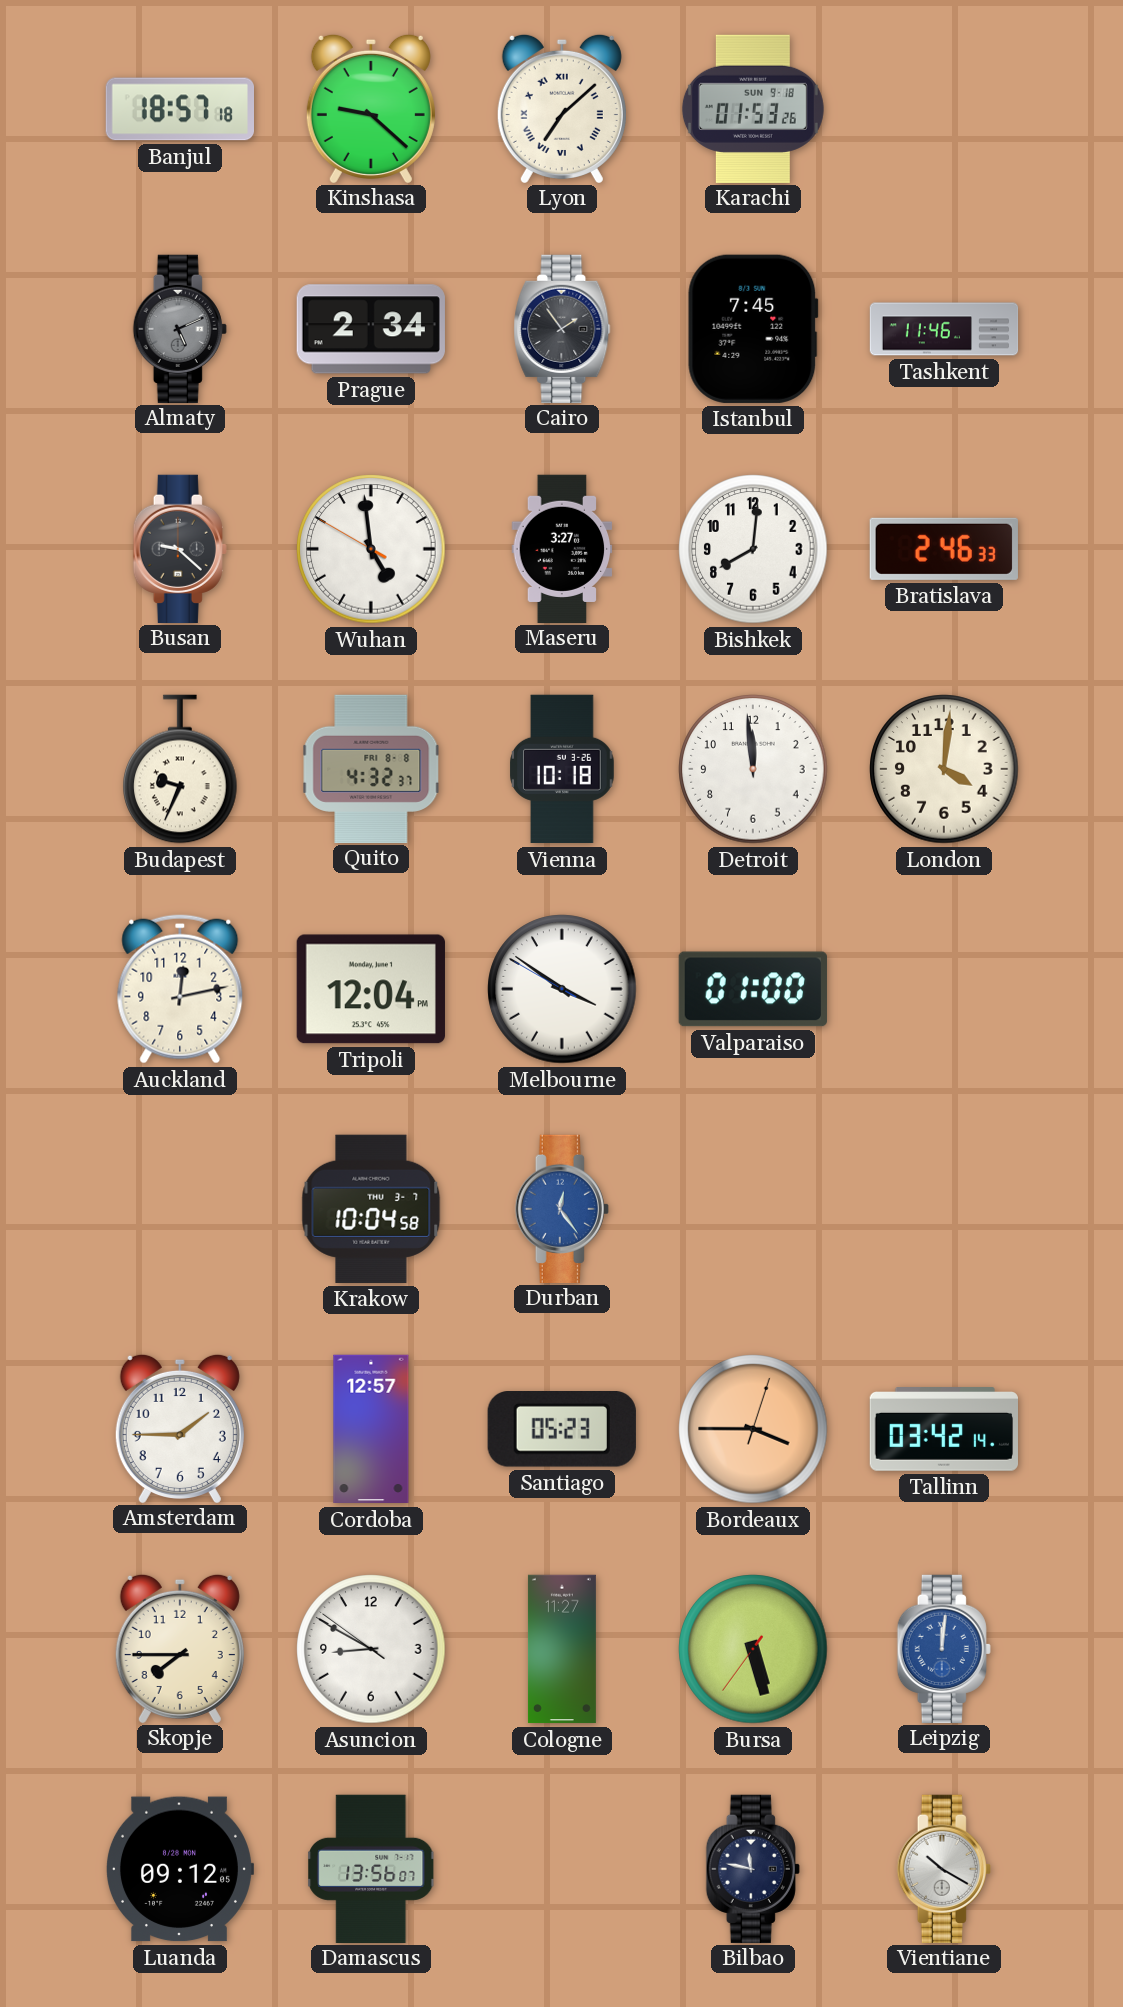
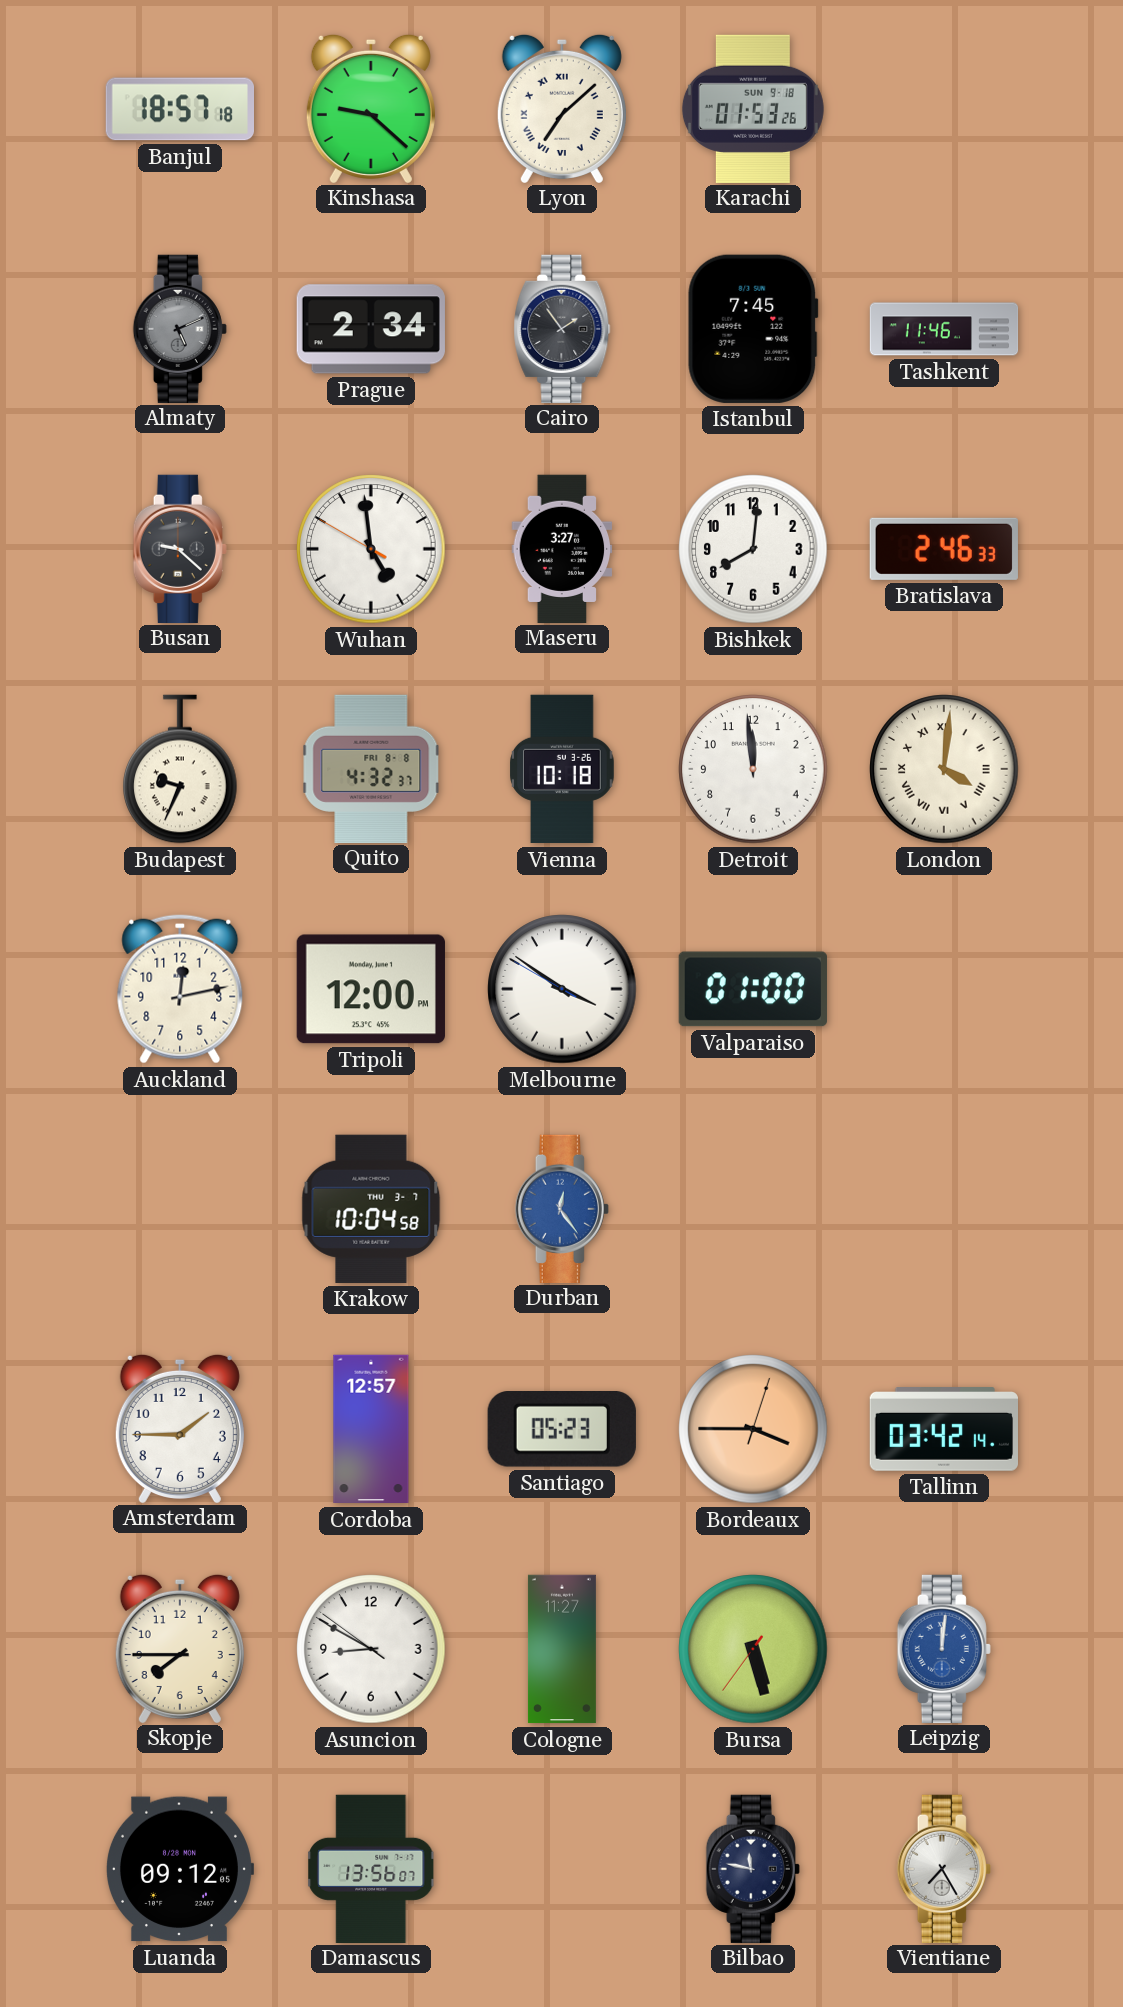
London numerals: Arabic -> Roman
Tripoli: 12:04 -> 12:00
Vientiane: 10:20 -> 7:25
